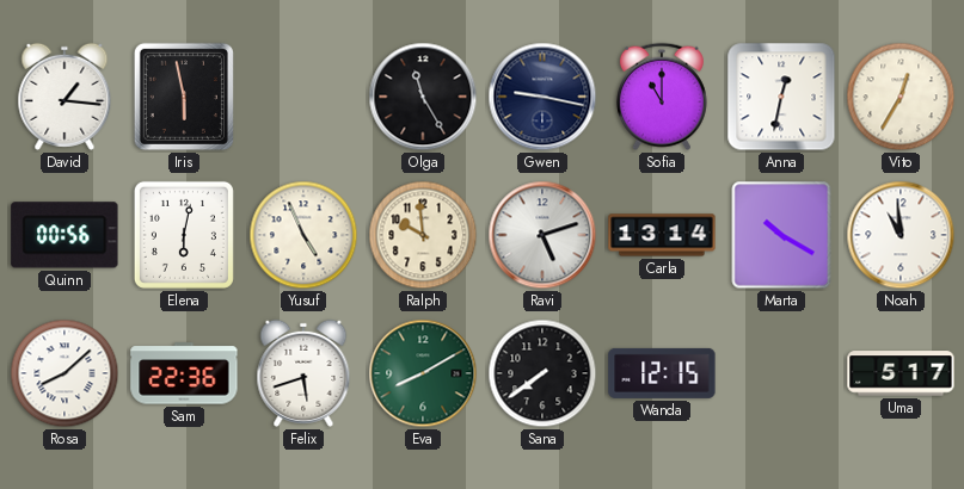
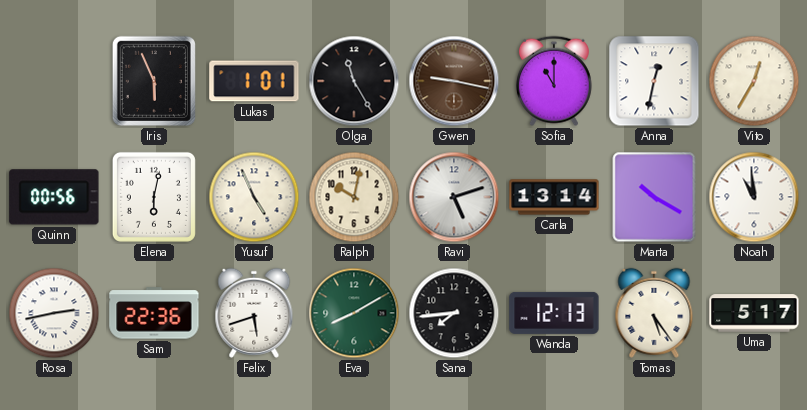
David: 1:16 -> none
Iris: 5:58 -> 5:56
Lukas: none -> 1:01
Gwen dial: navy -> brown
Ralph: 9:59 -> 10:02
Rosa: 8:08 -> 2:43
Sana: 7:39 -> 7:44
Wanda: 12:15 -> 12:13
Tomas: none -> 5:24
